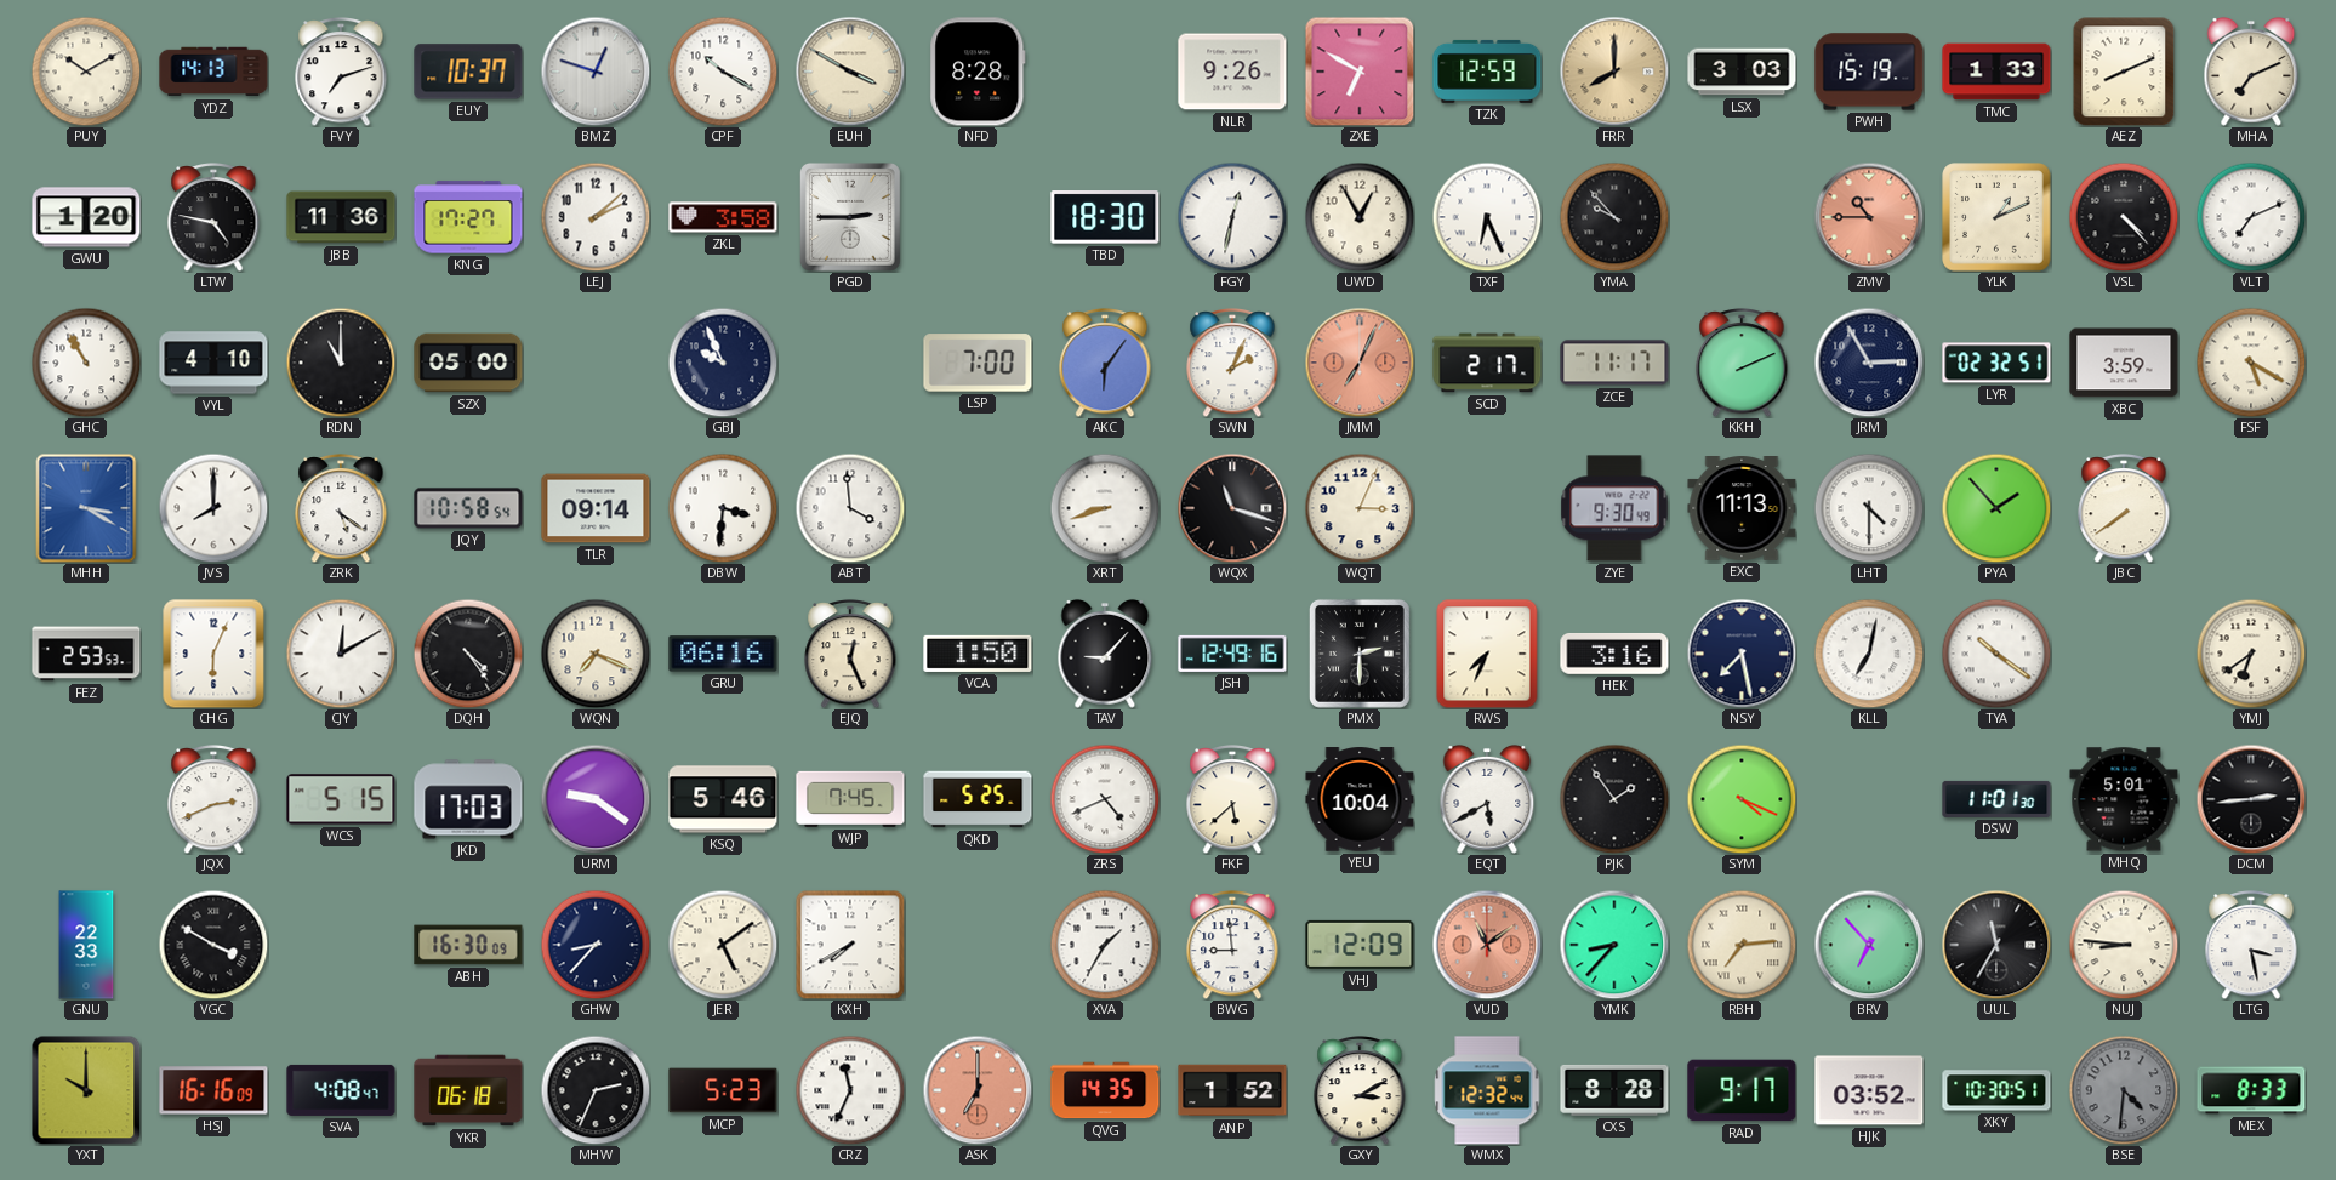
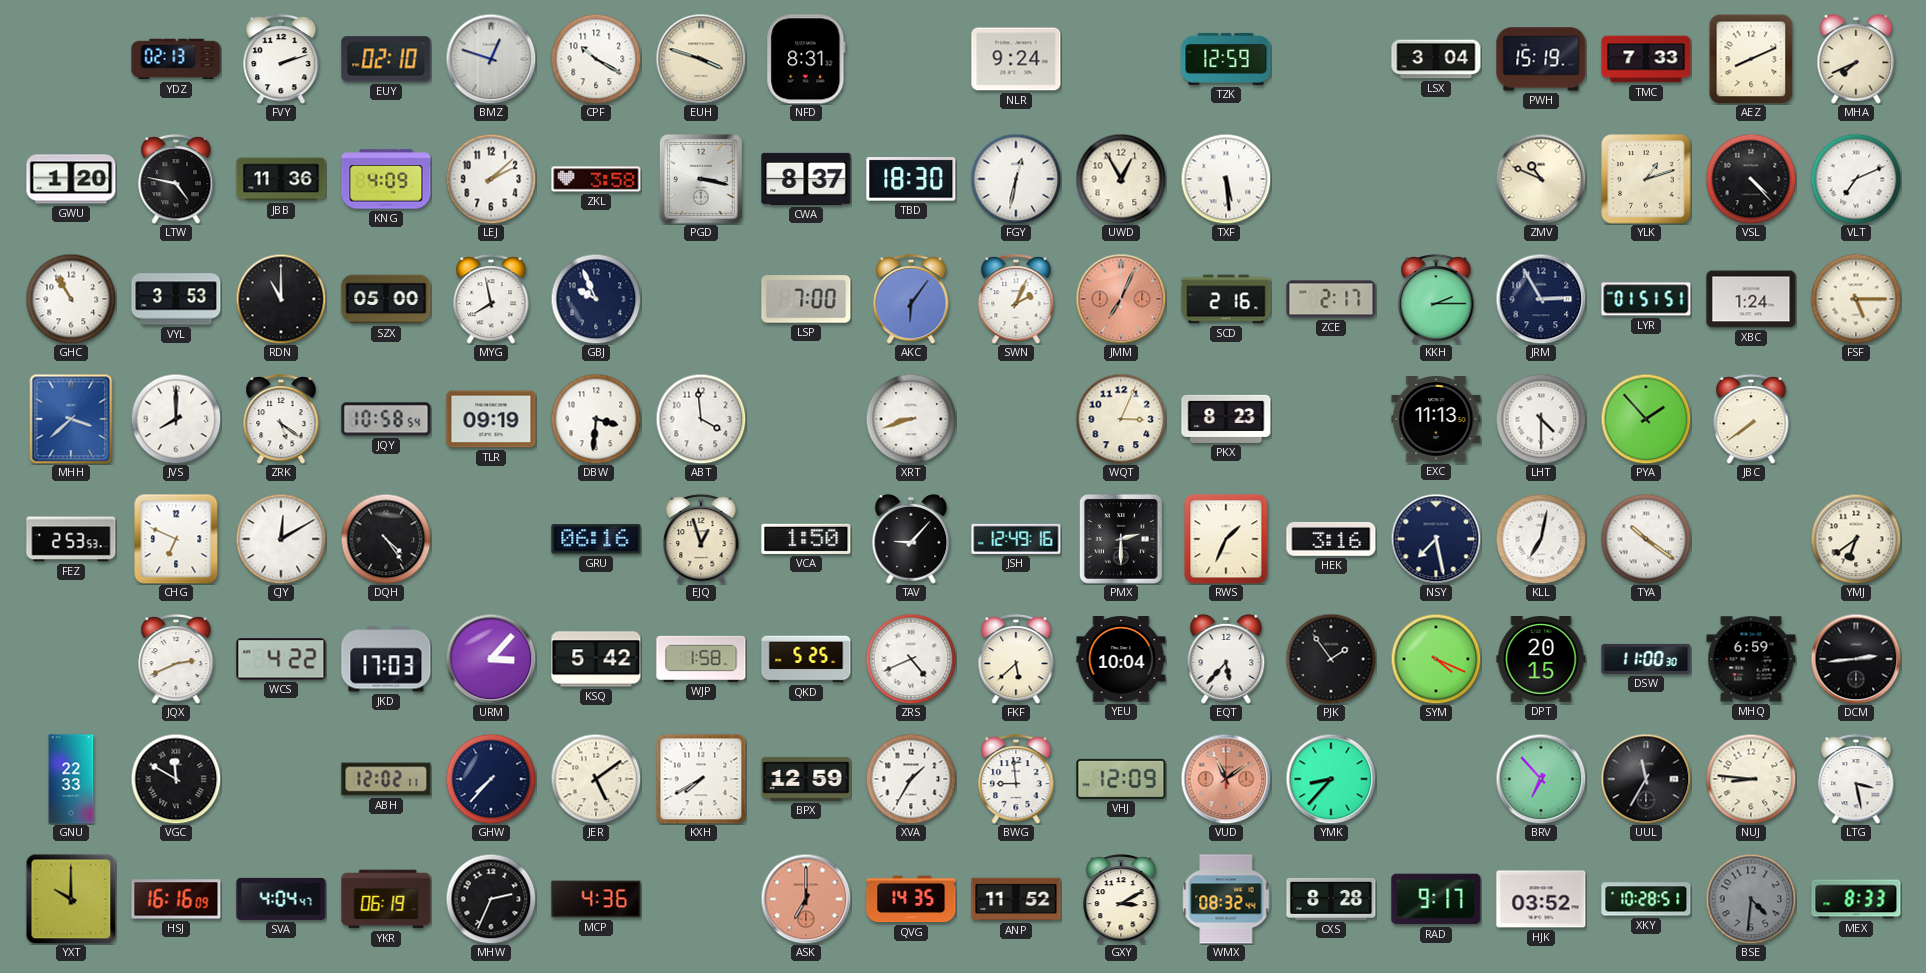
PUY: 10:10 -> none
YDZ: 14:13 -> 02:13
FVY: 7:12 -> 2:12
EUY: 10:37 -> 02:10
EUH: 3:50 -> 3:48
NFD: 8:28 -> 8:31
NLR: 9:26 -> 9:24
ZXE: 6:50 -> none
FRR: 8:00 -> none
LSX: 3:03 -> 3:04
TMC: 1:33 -> 7:33
MHA: 7:11 -> 7:41
KNG: 17:27 -> 4:09
PGD: 2:45 -> 3:17
CWA: none -> 8:37
TXF: 6:26 -> 5:29
YMA: 9:53 -> none
ZMV: 10:45 -> 10:49
ZMV dial: salmon -> cream
YLK: 1:11 -> 1:12
VYL: 4:10 -> 3:53
MYG: none -> 7:58
SCD: 2:17 -> 2:16
ZCE: 11:17 -> 2:17
KKH: 2:11 -> 2:15
LYR: 02:32 -> 01:51
XBC: 3:59 -> 1:24
FSF: 5:20 -> 5:15
MHH: 3:20 -> 3:38
TLR: 09:14 -> 09:19
WQX: 11:18 -> none
PKX: none -> 8:23
ZYE: 9:30 -> none
CHG: 6:04 -> 6:49
WQN: 7:19 -> none
EJQ: 12:26 -> 12:57
RWS: 7:34 -> 1:34
WCS: 5:15 -> 4:22
URM: 9:21 -> 3:07
KSQ: 5:46 -> 5:42
WJP: 7:45 -> 1:58
EQT: 5:40 -> 5:37
DPT: none -> 20:15
DSW: 11:01 -> 11:00
MHQ: 5:01 -> 6:59
VGC: 3:50 -> 11:50
ABH: 16:30 -> 12:02
GHW: 8:37 -> 7:37
BPX: none -> 12:59
RBH: 7:14 -> none
SVA: 4:08 -> 4:04
YKR: 06:18 -> 06:19
MCP: 5:23 -> 4:36
CRZ: 11:34 -> none
ANP: 1:52 -> 11:52
WMX: 12:32 -> 08:32
XKY: 10:30 -> 10:28
